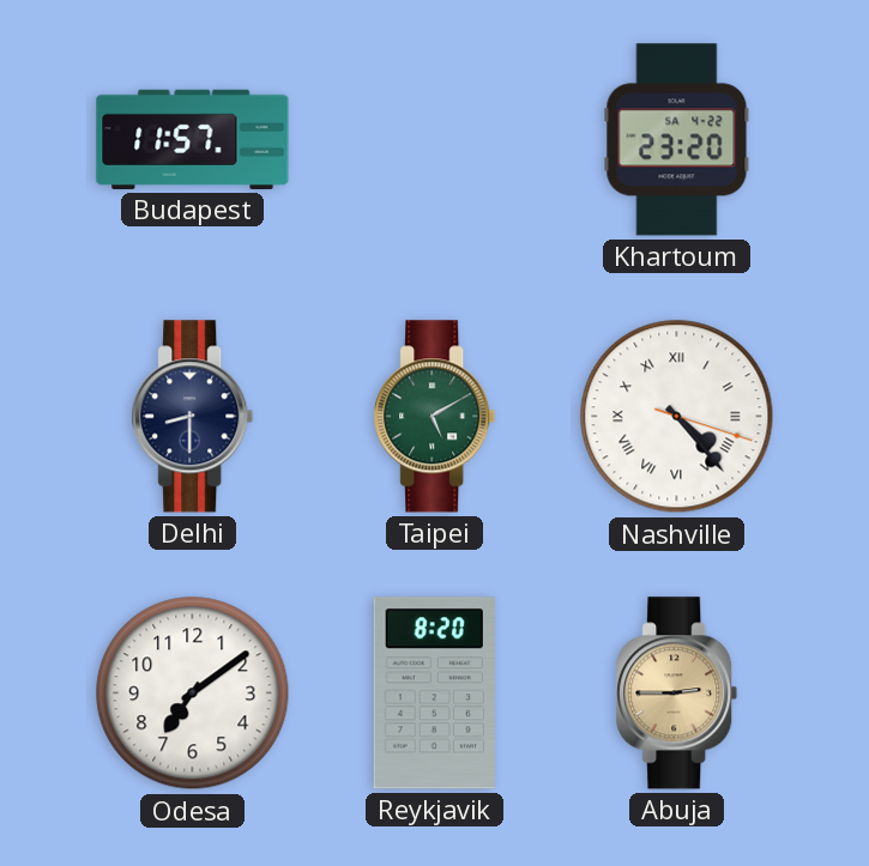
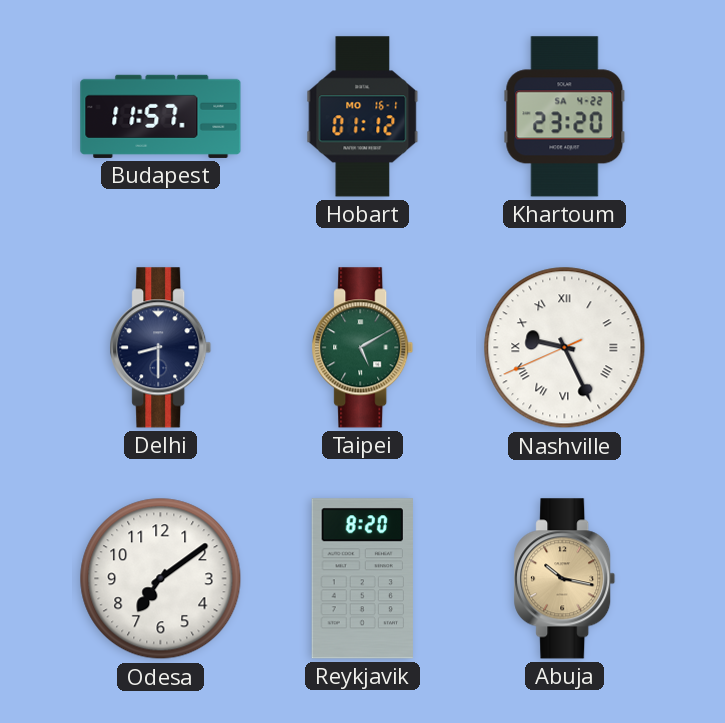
Hobart: none -> 01:12
Nashville: 4:23 -> 9:25
Abuja: 2:45 -> 10:17
